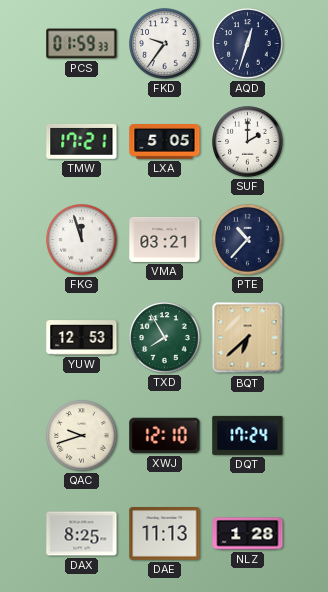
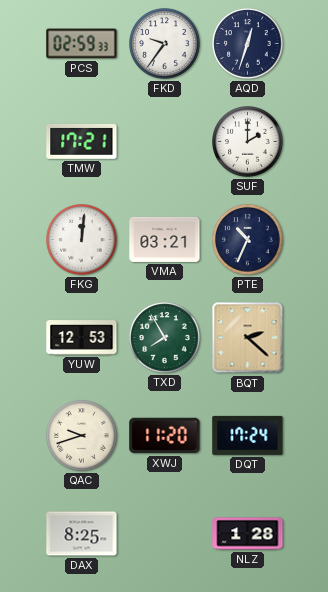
PCS: 01:59 -> 02:59
LXA: 5:05 -> none
FKG: 11:57 -> 12:01
PTE: 10:37 -> 10:34
BQT: 6:38 -> 2:22
XWJ: 12:10 -> 11:20
DAE: 11:13 -> none
